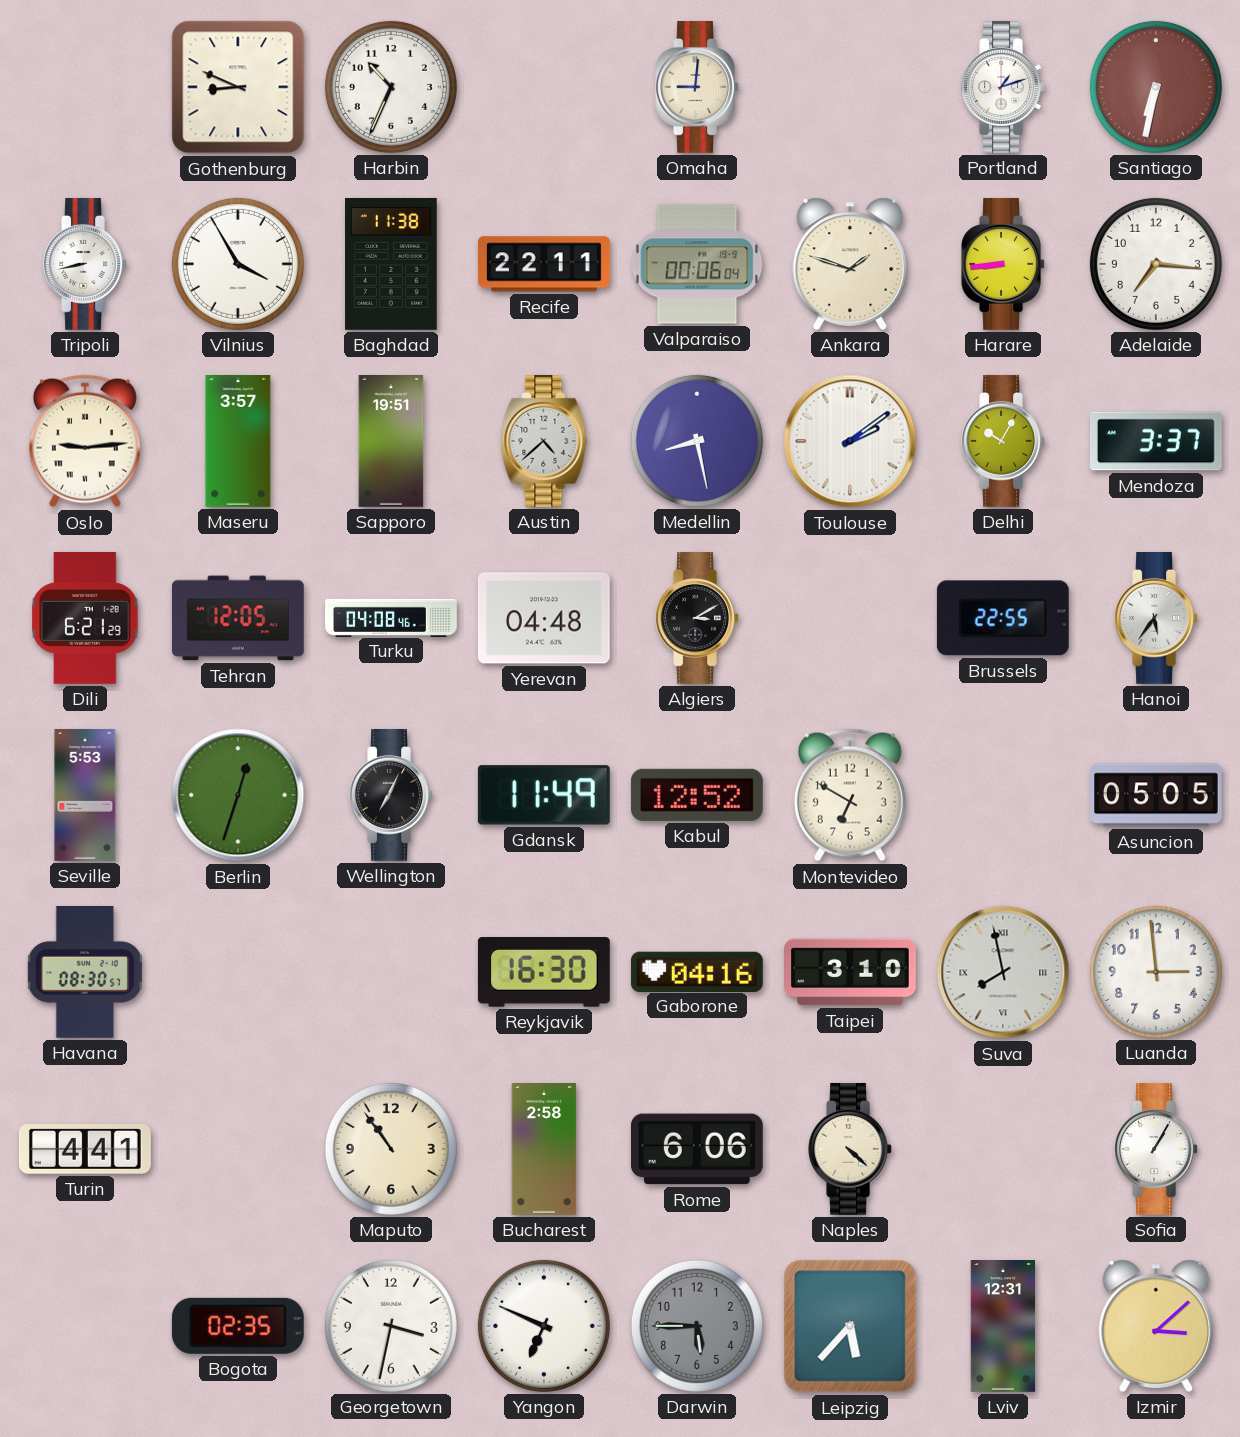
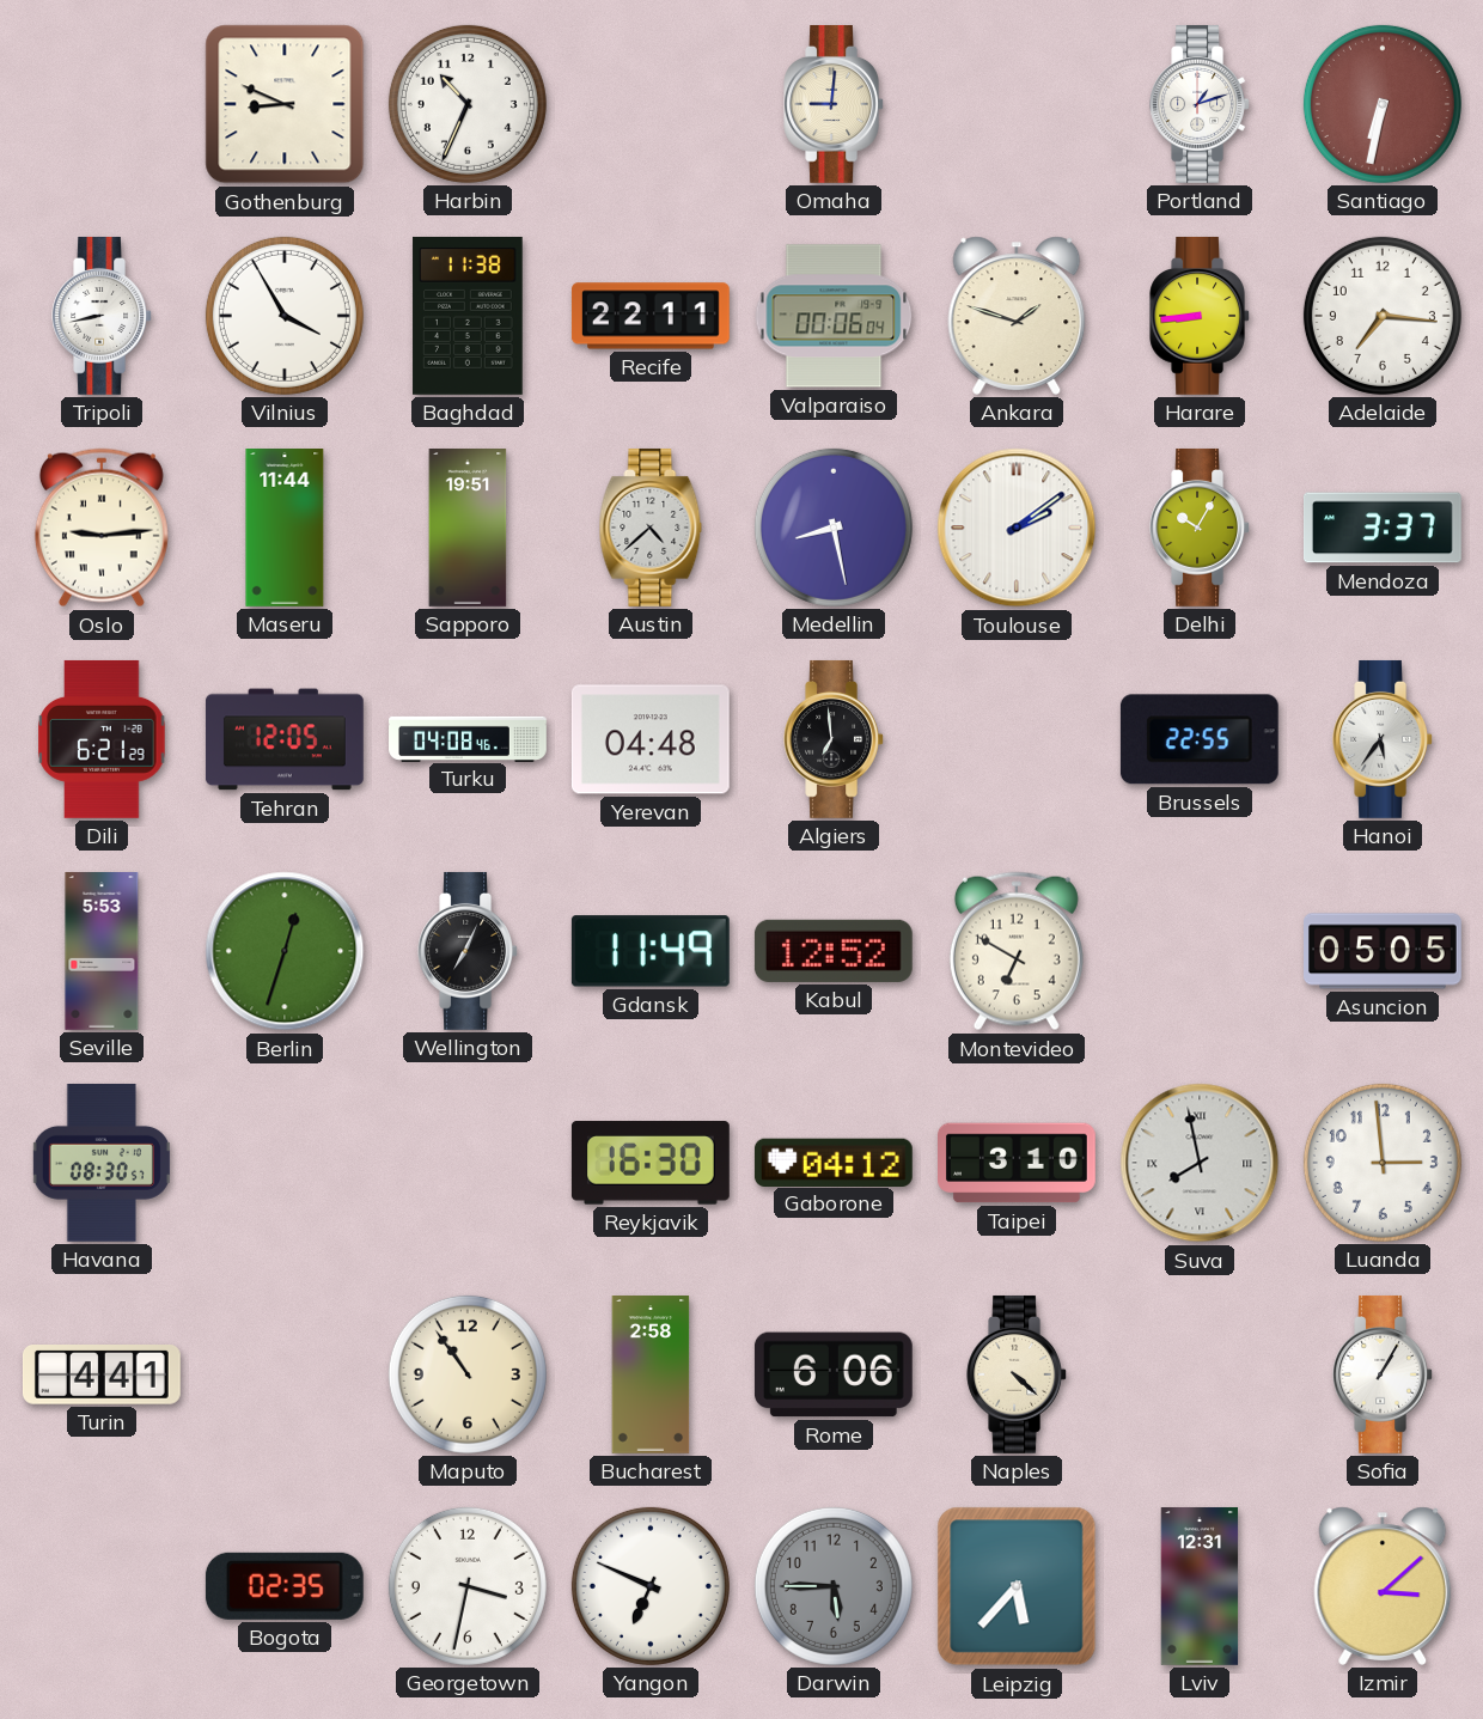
Maseru: 3:57 -> 11:44
Algiers: 3:10 -> 6:59
Gaborone: 04:16 -> 04:12
